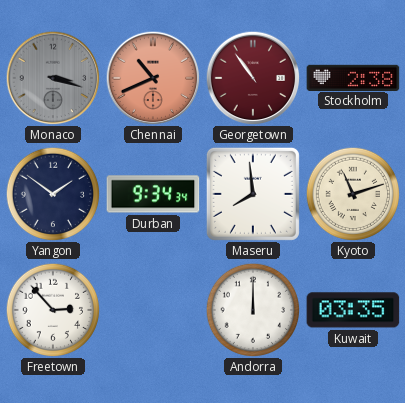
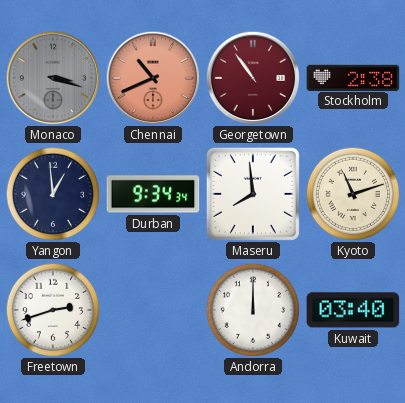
Yangon: 1:51 -> 12:59
Freetown: 2:53 -> 2:42
Kuwait: 03:35 -> 03:40
